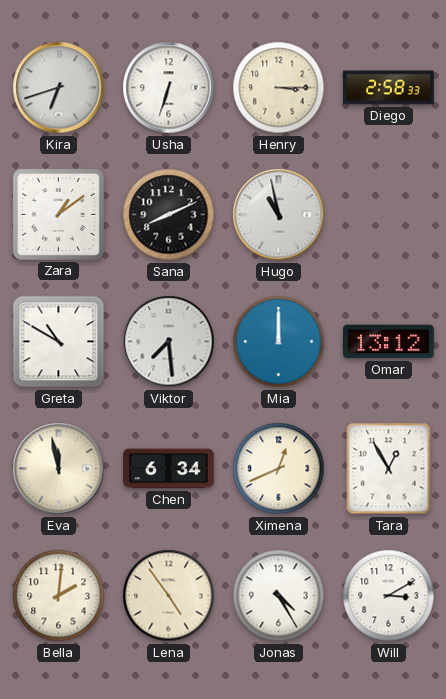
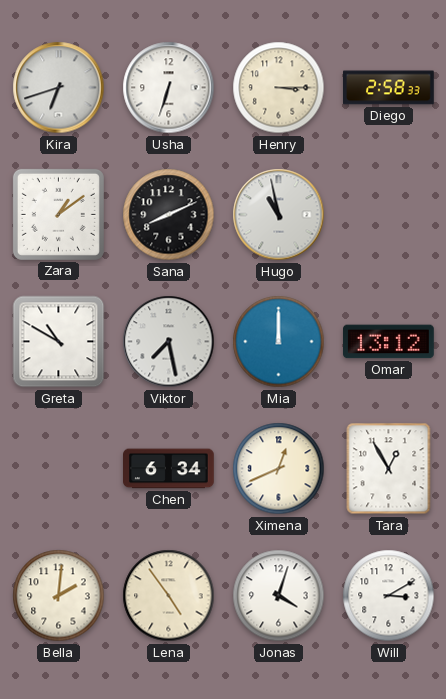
Viktor: 7:29 -> 7:28
Eva: 11:58 -> none
Jonas: 4:25 -> 4:03
